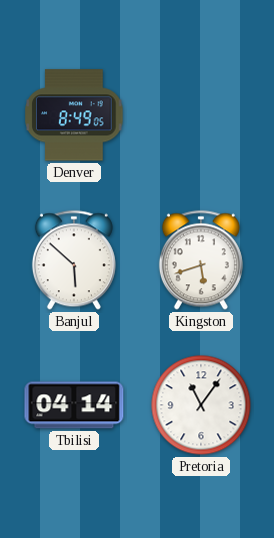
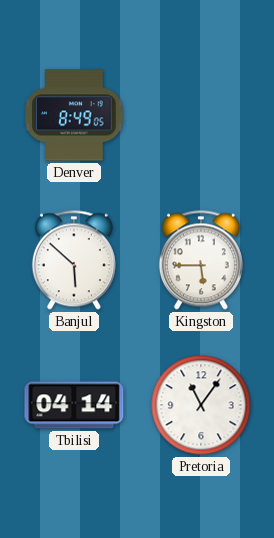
Kingston: 5:42 -> 5:45
